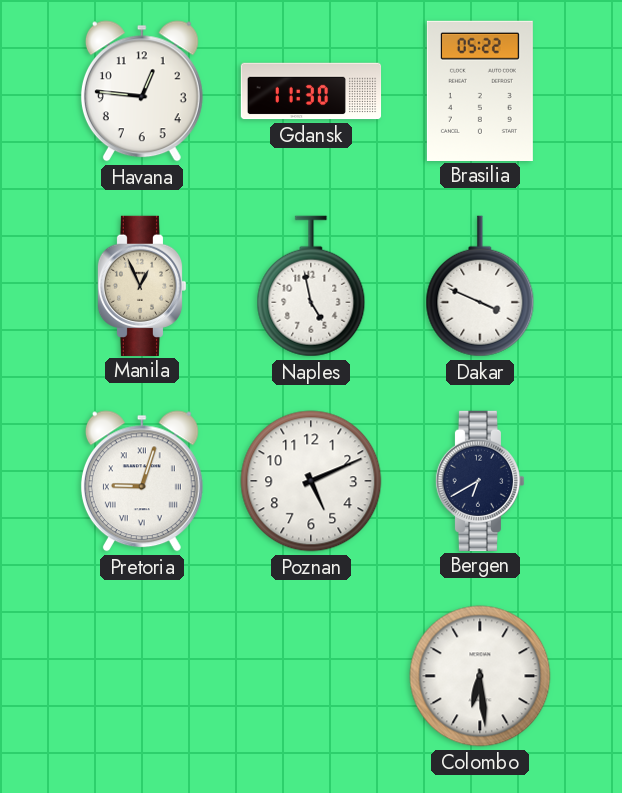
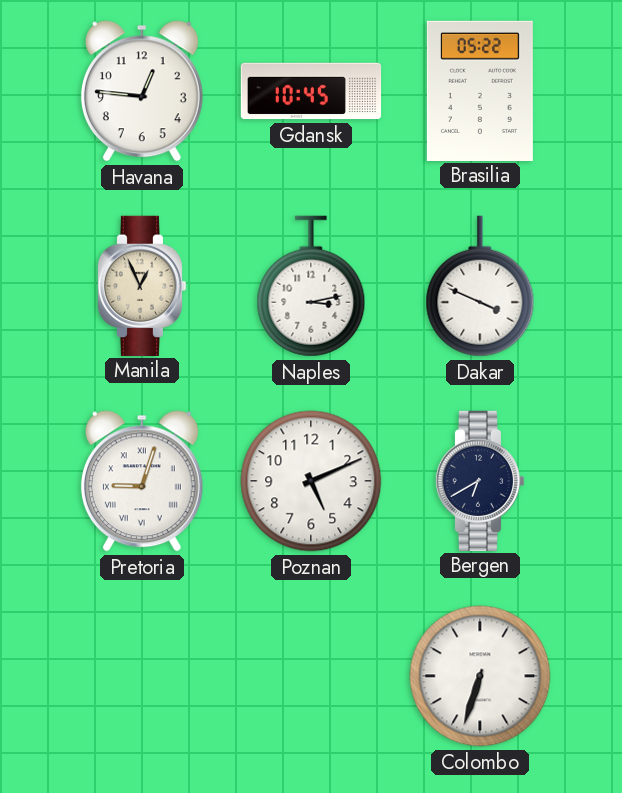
Gdansk: 11:30 -> 10:45
Naples: 4:58 -> 3:13
Colombo: 6:29 -> 6:33
